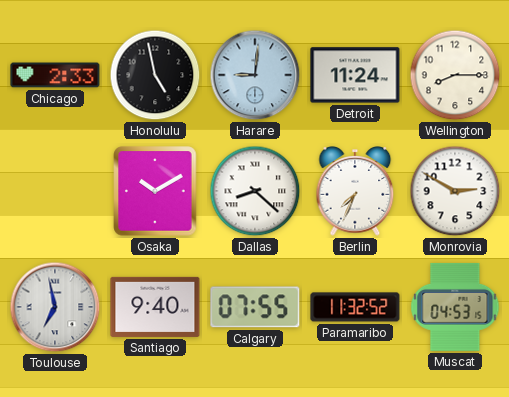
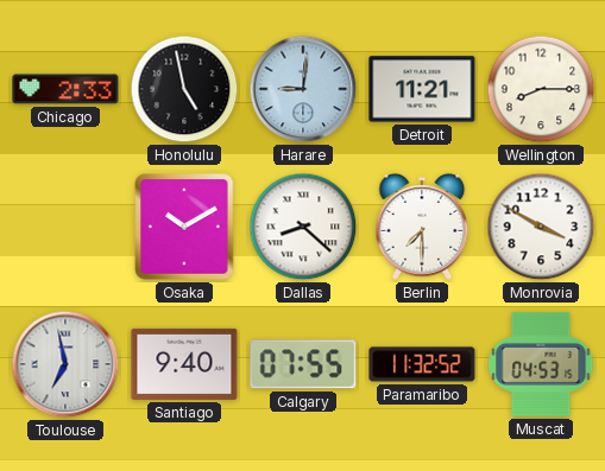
Detroit: 11:24 -> 11:21
Berlin: 7:34 -> 7:30
Monrovia: 2:50 -> 3:50
